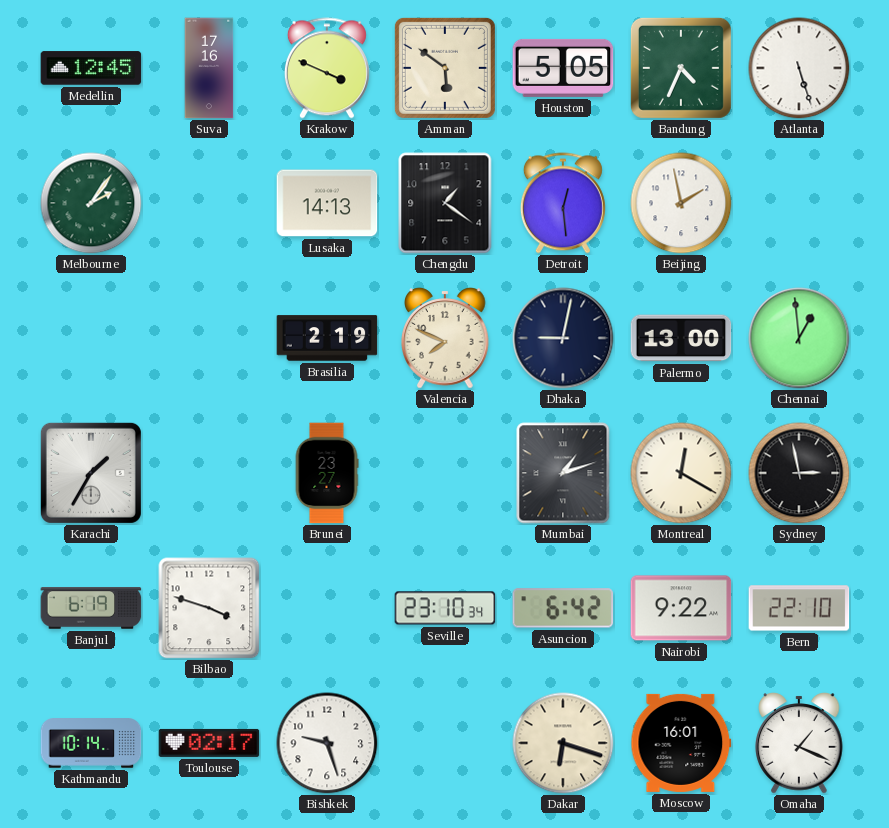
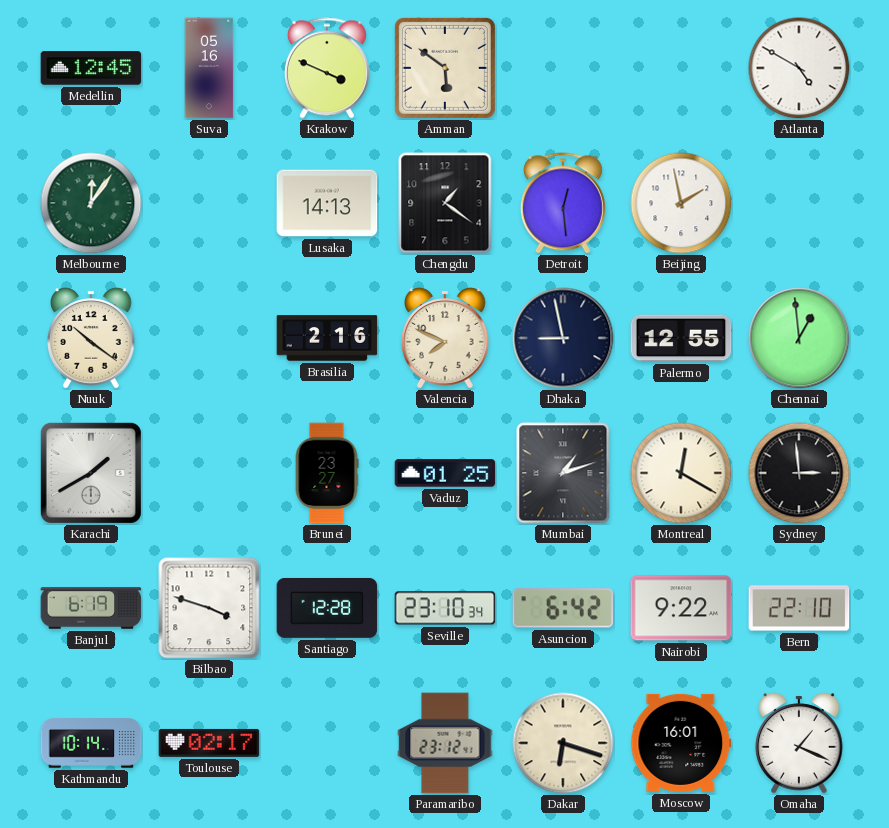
Suva: 17:16 -> 05:16
Houston: 5:05 -> none
Bandung: 4:34 -> none
Atlanta: 5:27 -> 4:50
Melbourne: 2:06 -> 12:06
Nuuk: none -> 10:21
Brasilia: 2:19 -> 2:16
Dhaka: 9:02 -> 8:58
Palermo: 13:00 -> 12:55
Karachi: 1:35 -> 1:40
Vaduz: none -> 01:25
Sydney: 2:58 -> 2:59
Santiago: none -> 12:28
Bishkek: 9:27 -> none
Paramaribo: none -> 23:12
